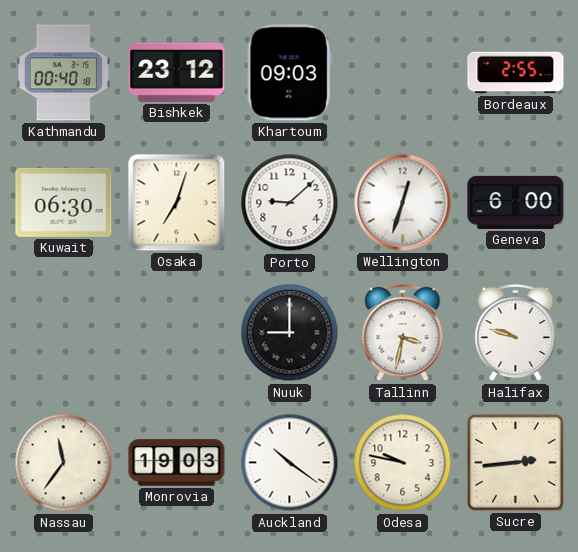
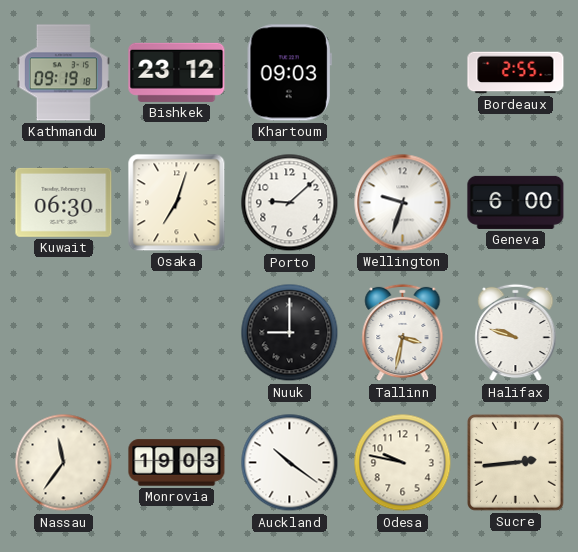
Kathmandu: 00:40 -> 09:19
Wellington: 12:33 -> 9:33
